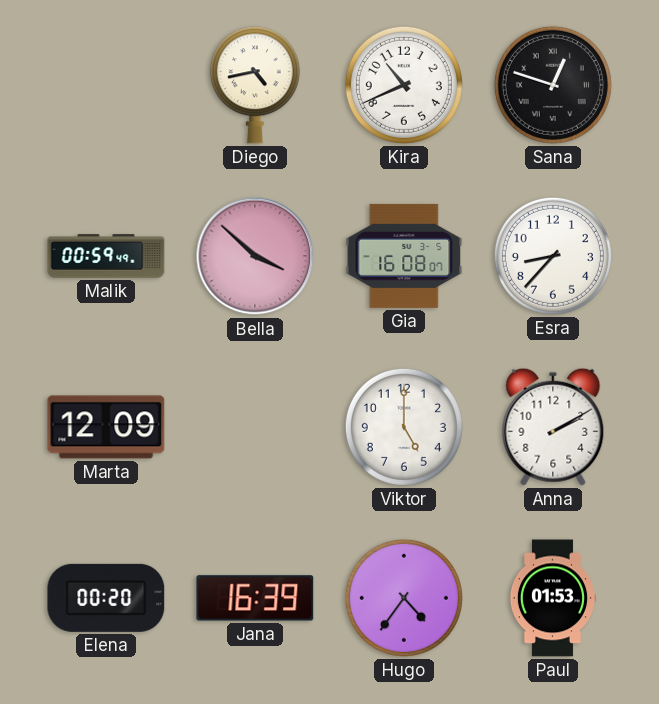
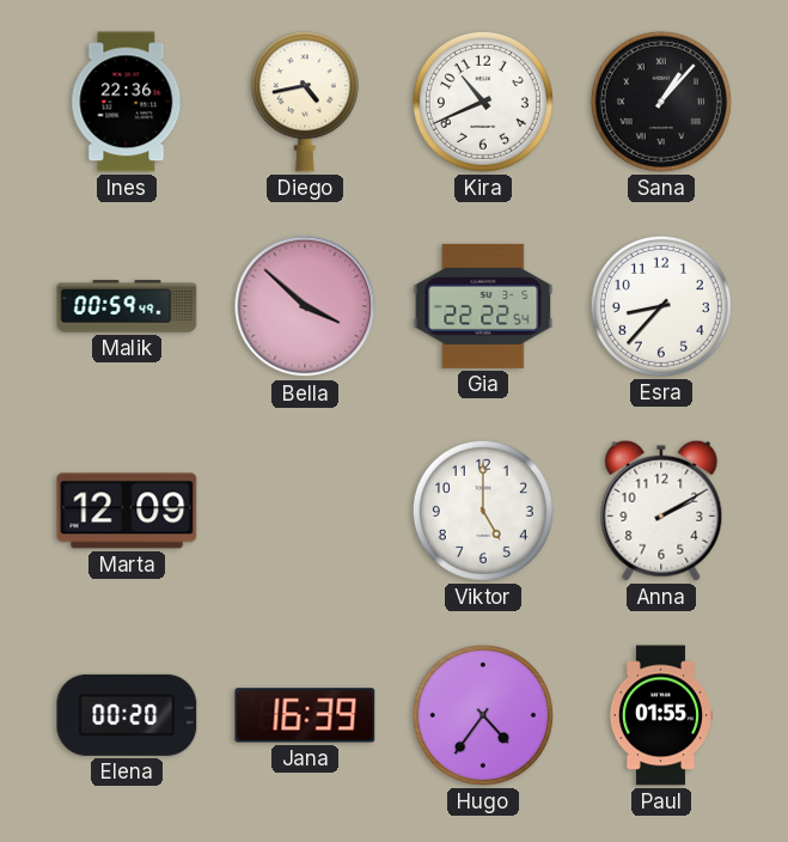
Ines: none -> 22:36
Sana: 12:48 -> 1:07
Gia: 16:08 -> 22:22
Paul: 01:53 -> 01:55
